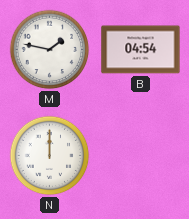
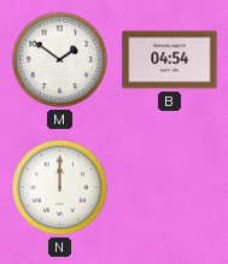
M: 1:47 -> 1:51
